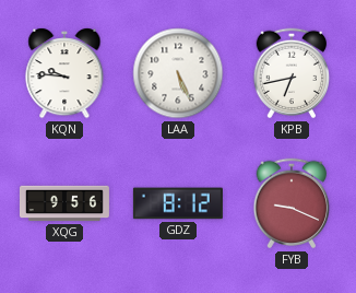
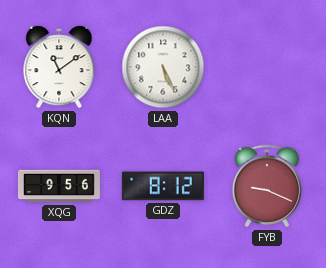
KQN: 9:46 -> 11:09
KPB: 6:43 -> none
